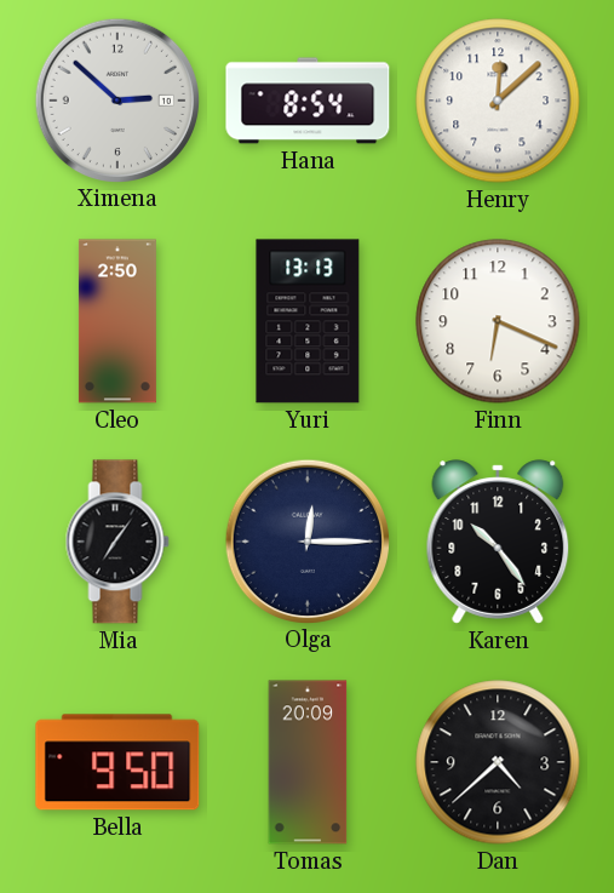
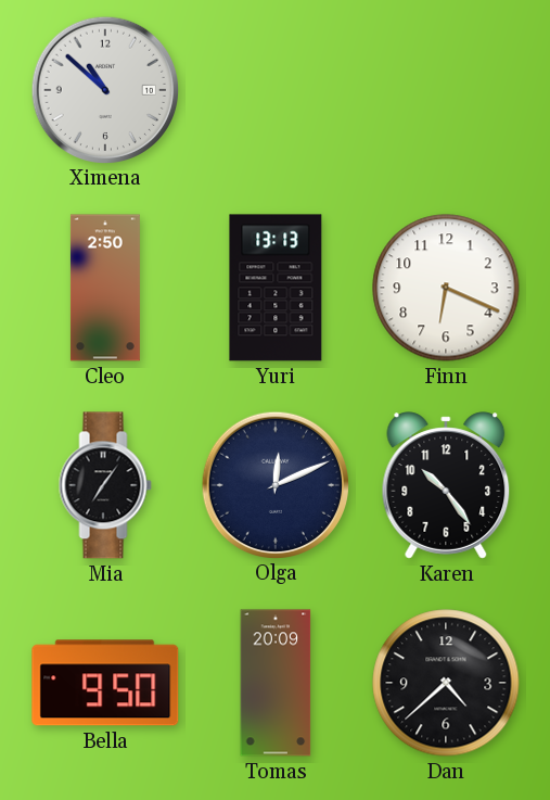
Ximena: 2:52 -> 10:52
Hana: 8:54 -> none
Henry: 12:08 -> none
Olga: 12:15 -> 12:11
